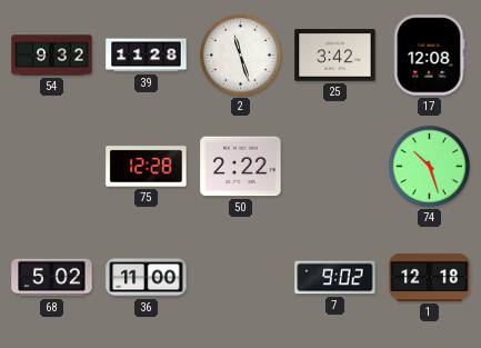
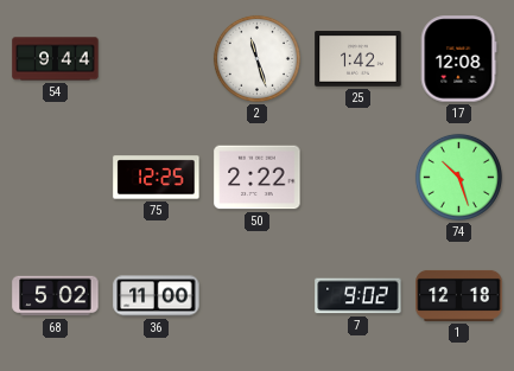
54: 9:32 -> 9:44
39: 11:28 -> none
25: 3:42 -> 1:42
75: 12:28 -> 12:25
